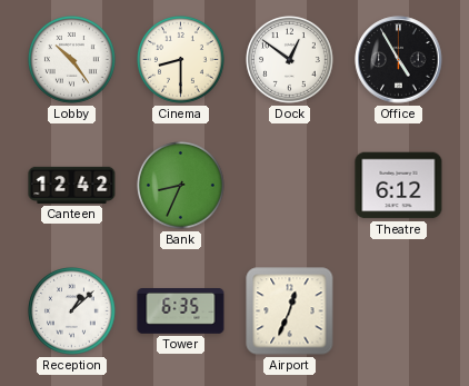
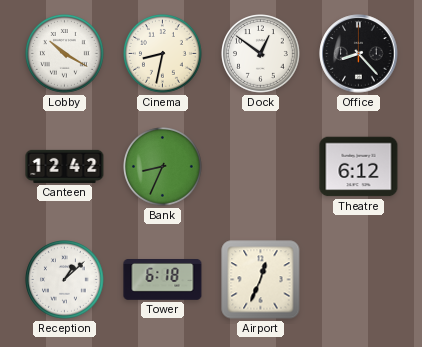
Lobby: 10:24 -> 10:20
Cinema: 8:30 -> 8:32
Office: 4:55 -> 8:23
Tower: 6:35 -> 6:18
